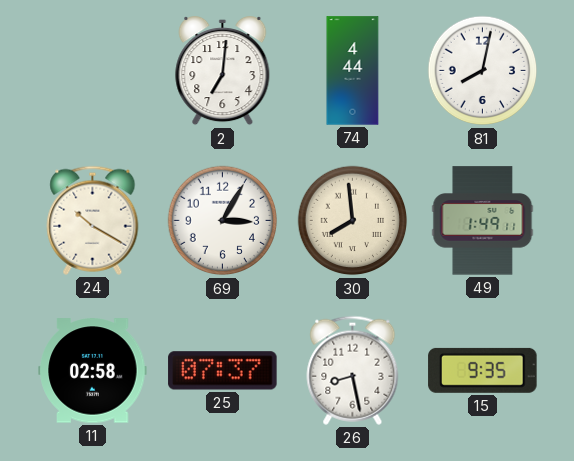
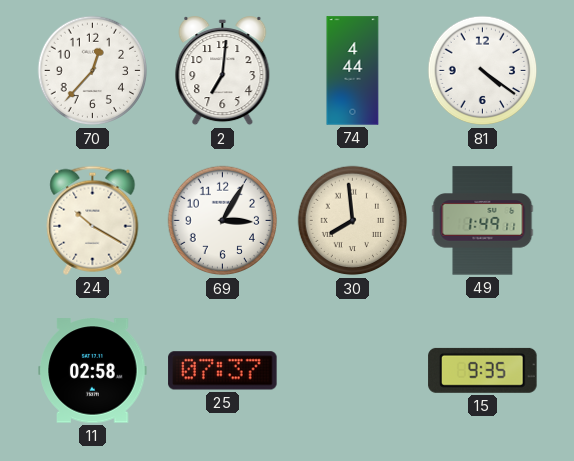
70: none -> 12:37
81: 8:02 -> 4:21
26: 8:28 -> none
